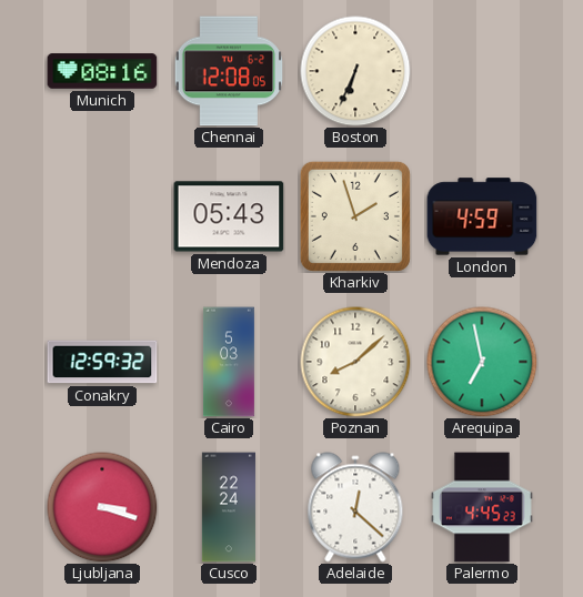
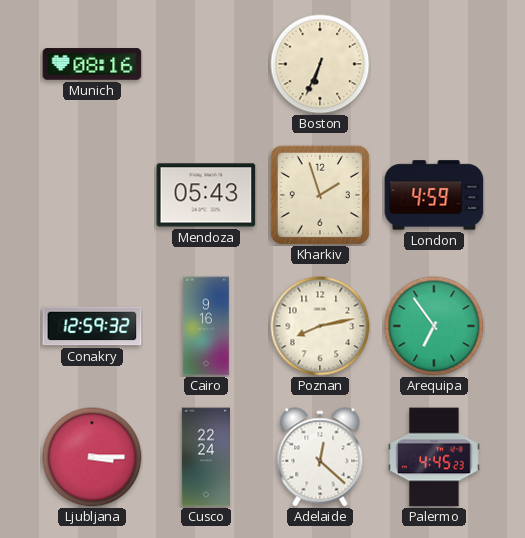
Chennai: 12:08 -> none
Cairo: 5:03 -> 9:16
Poznan: 8:08 -> 8:13
Arequipa: 6:58 -> 6:54
Ljubljana: 3:18 -> 3:15
